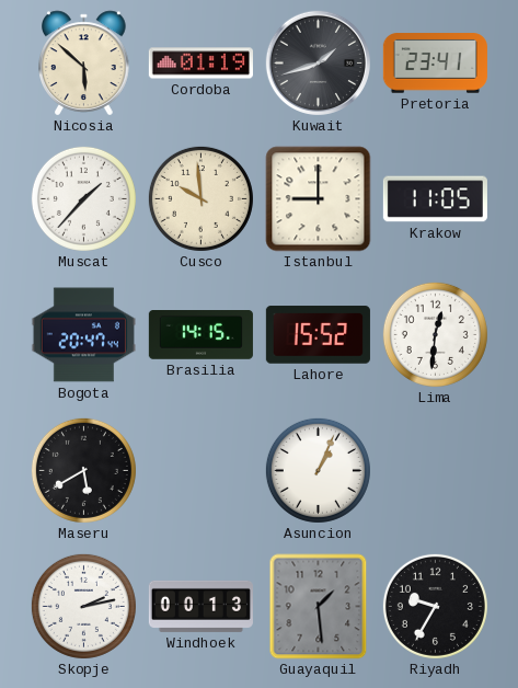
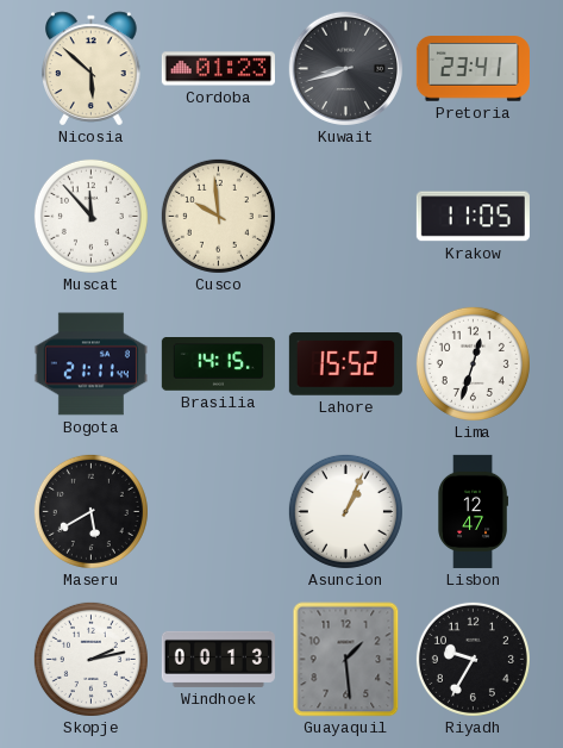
Cordoba: 01:19 -> 01:23
Kuwait: 1:42 -> 8:42
Muscat: 1:37 -> 11:53
Istanbul: 9:00 -> none
Bogota: 20:47 -> 21:11
Lima: 12:31 -> 12:33
Lisbon: none -> 12:47
